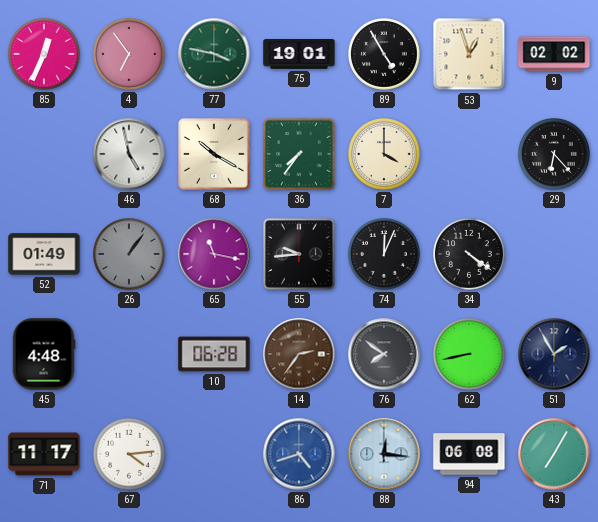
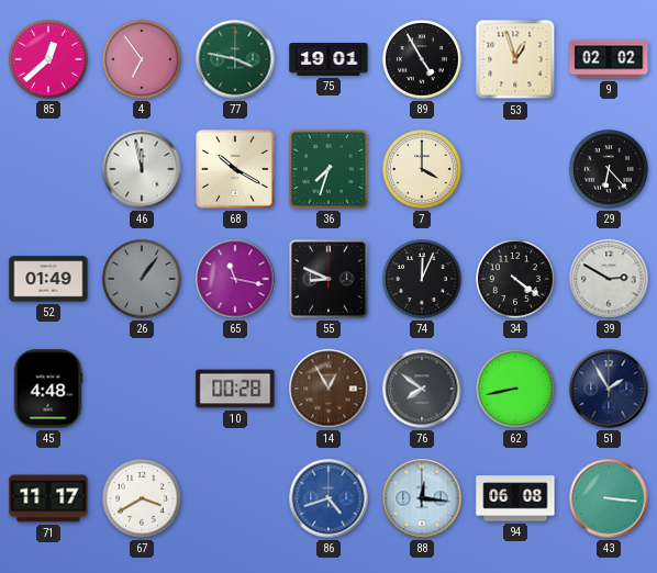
85: 12:34 -> 12:38
46: 4:58 -> 11:58
36: 7:36 -> 7:33
55: 9:44 -> 8:49
39: none -> 2:50
10: 06:28 -> 00:28
14: 2:36 -> 12:55
67: 4:14 -> 3:40
43: 7:05 -> 3:16
